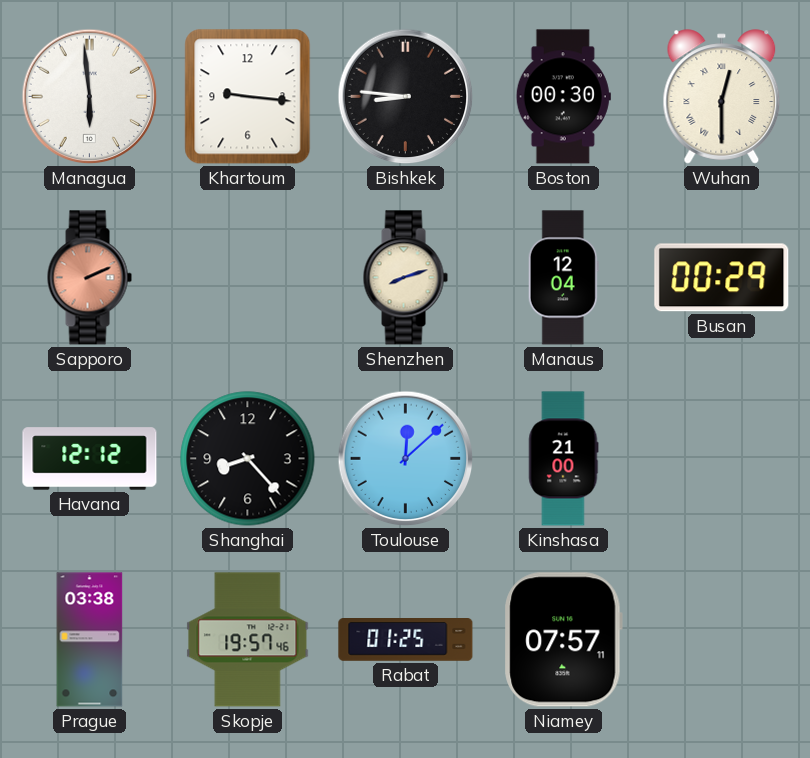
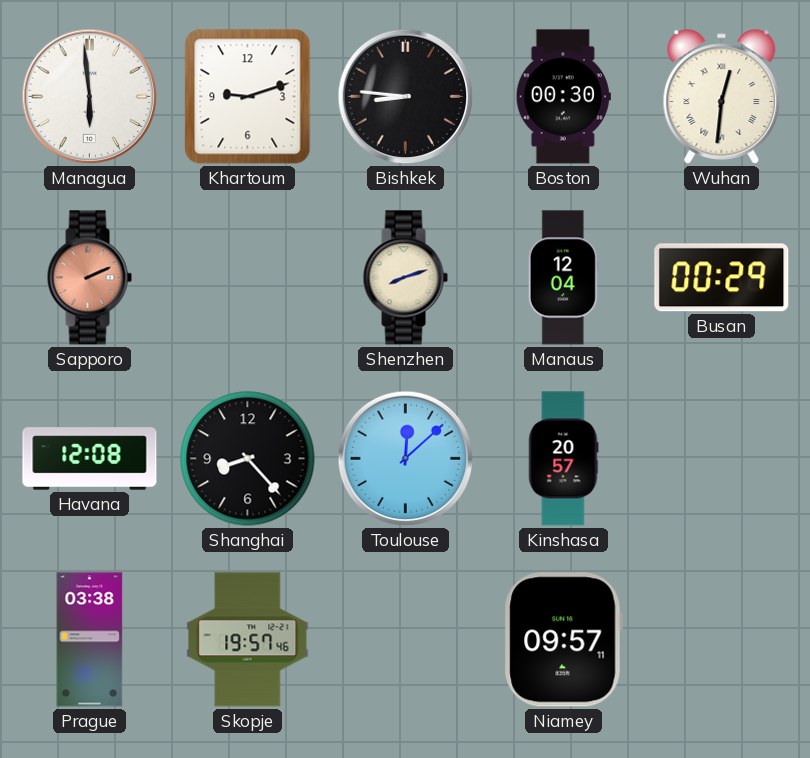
Khartoum: 9:16 -> 9:12
Wuhan: 12:30 -> 12:31
Havana: 12:12 -> 12:08
Kinshasa: 21:00 -> 20:57
Rabat: 01:25 -> none
Niamey: 07:57 -> 09:57
